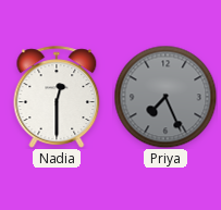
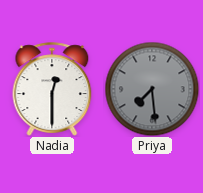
Priya: 7:26 -> 7:29
